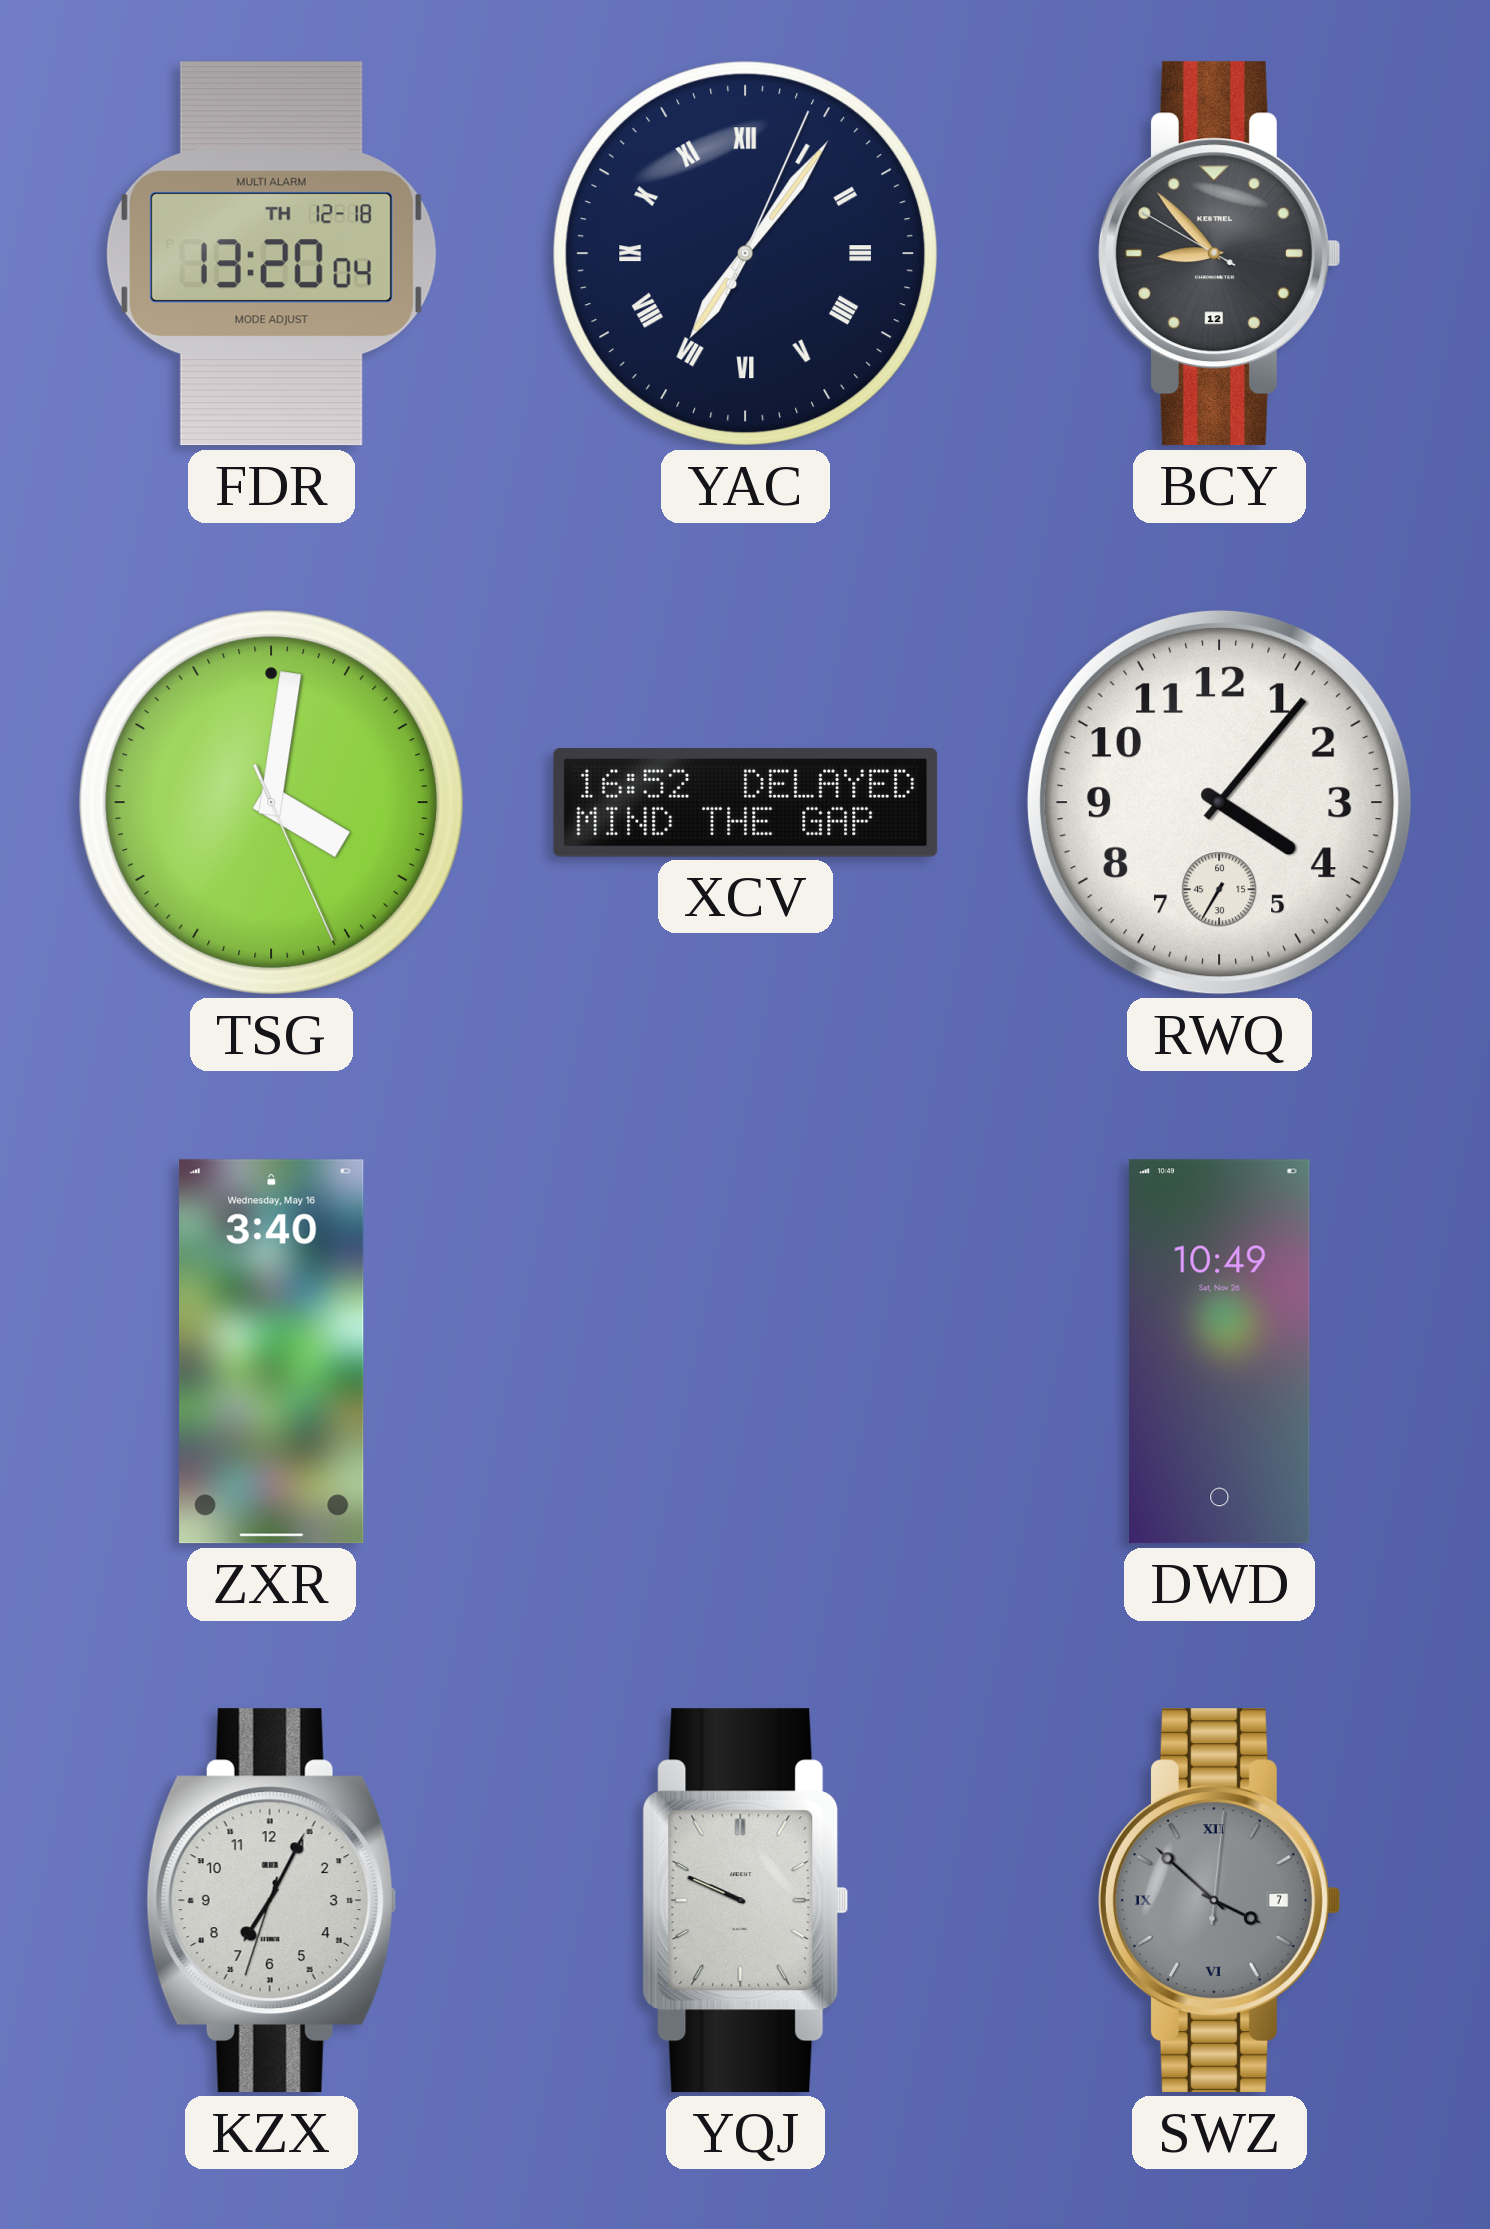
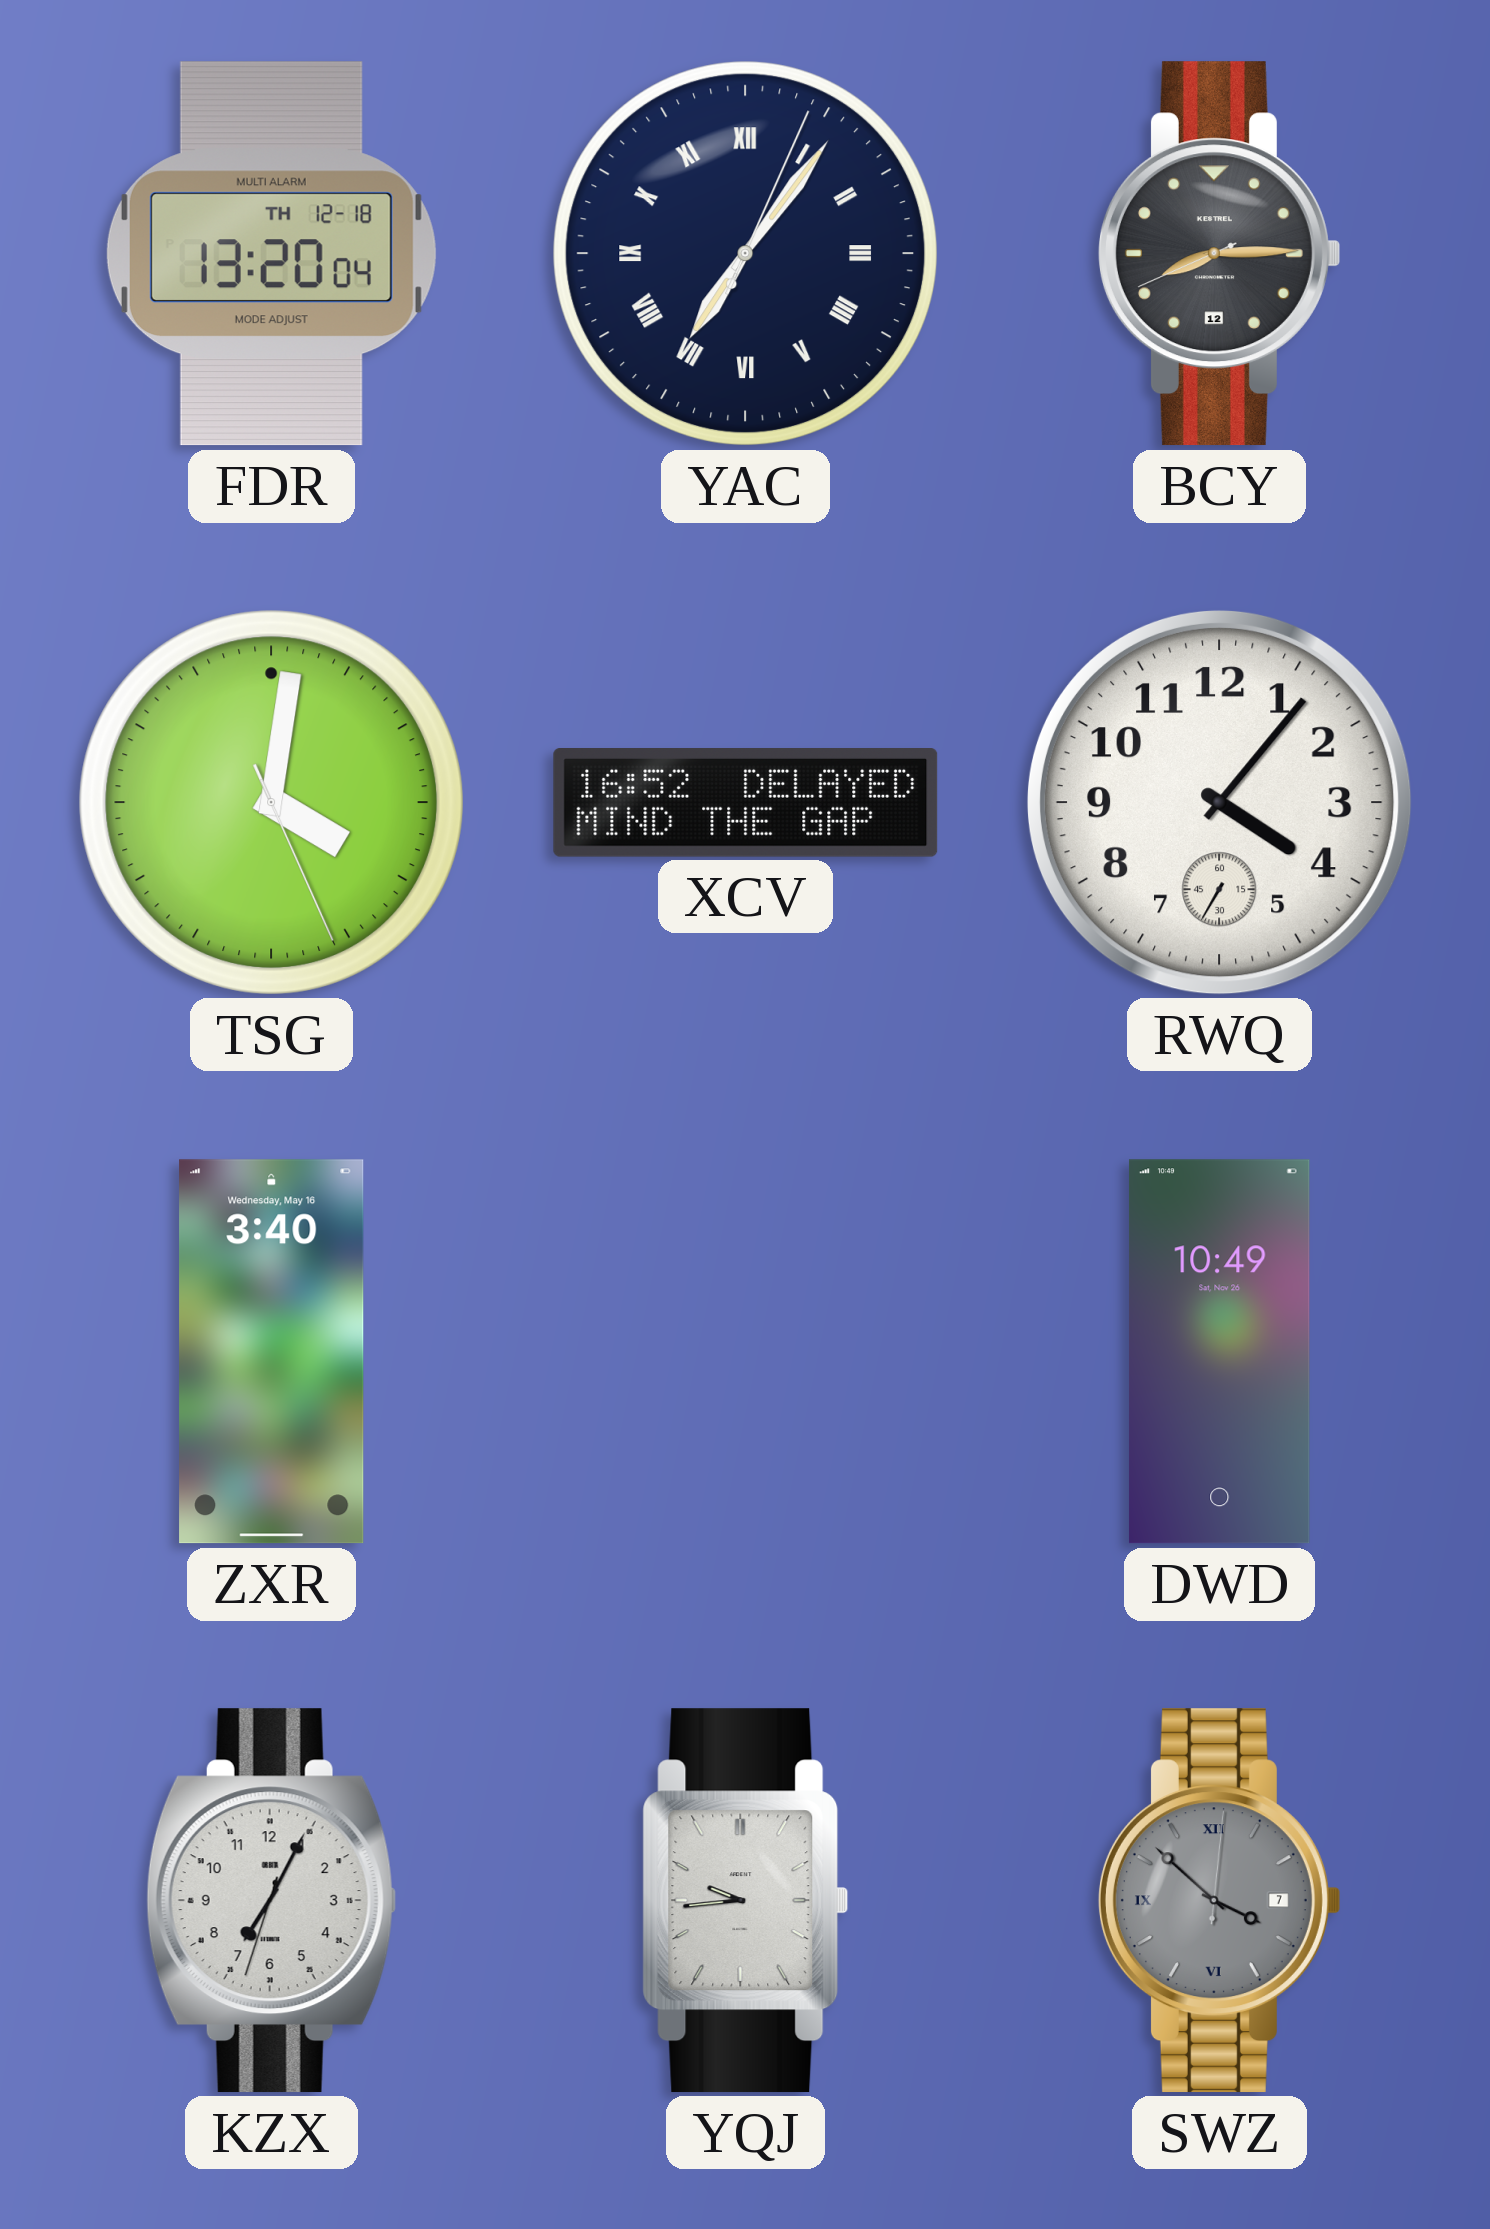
BCY: 8:52 -> 8:14
YQJ: 9:49 -> 9:44
